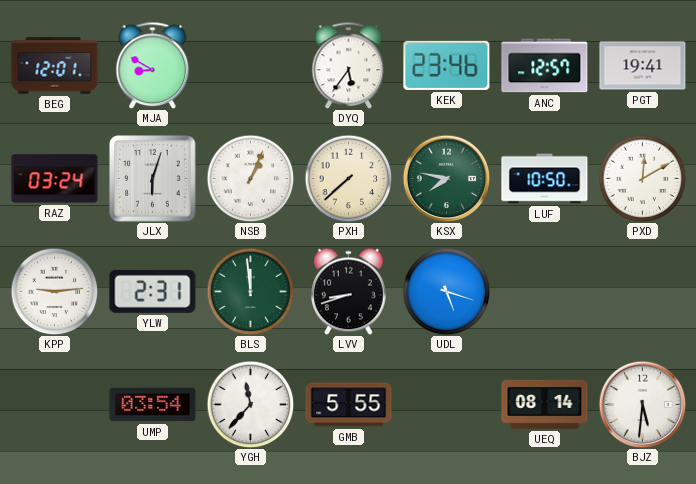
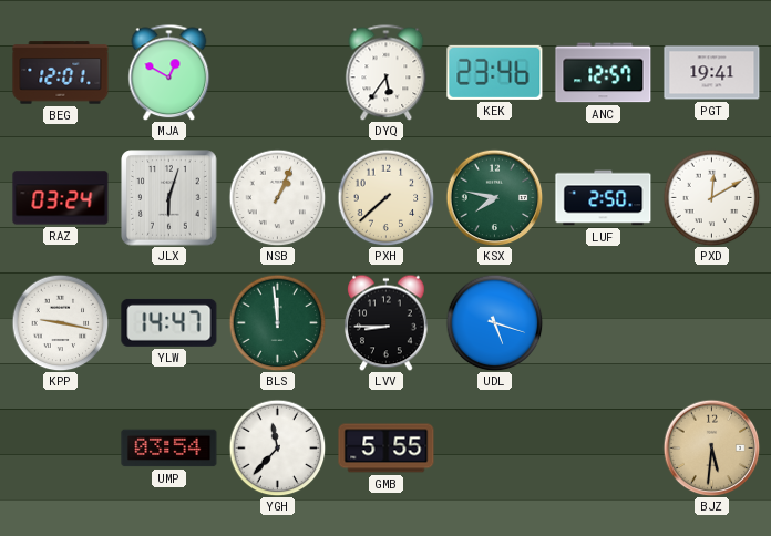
MJA: 8:50 -> 12:50
LUF: 10:50 -> 2:50
KPP: 9:14 -> 9:17
YLW: 2:31 -> 14:47
LVV: 8:42 -> 8:45
UEQ: 08:14 -> none
BJZ dial: white -> champagne
